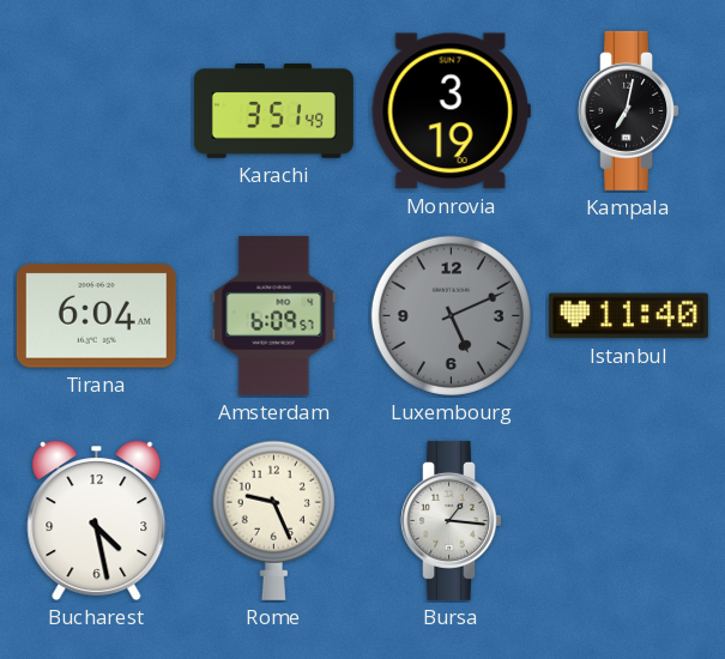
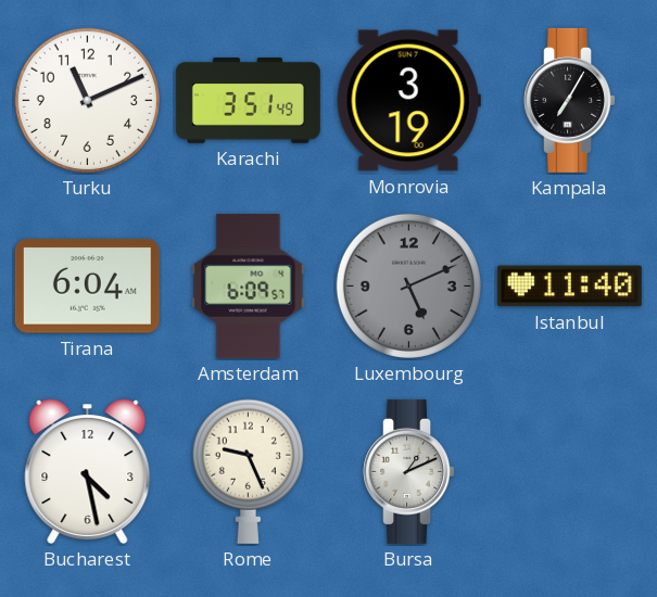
Turku: none -> 11:11
Kampala: 7:02 -> 7:05
Bursa: 1:16 -> 1:11
